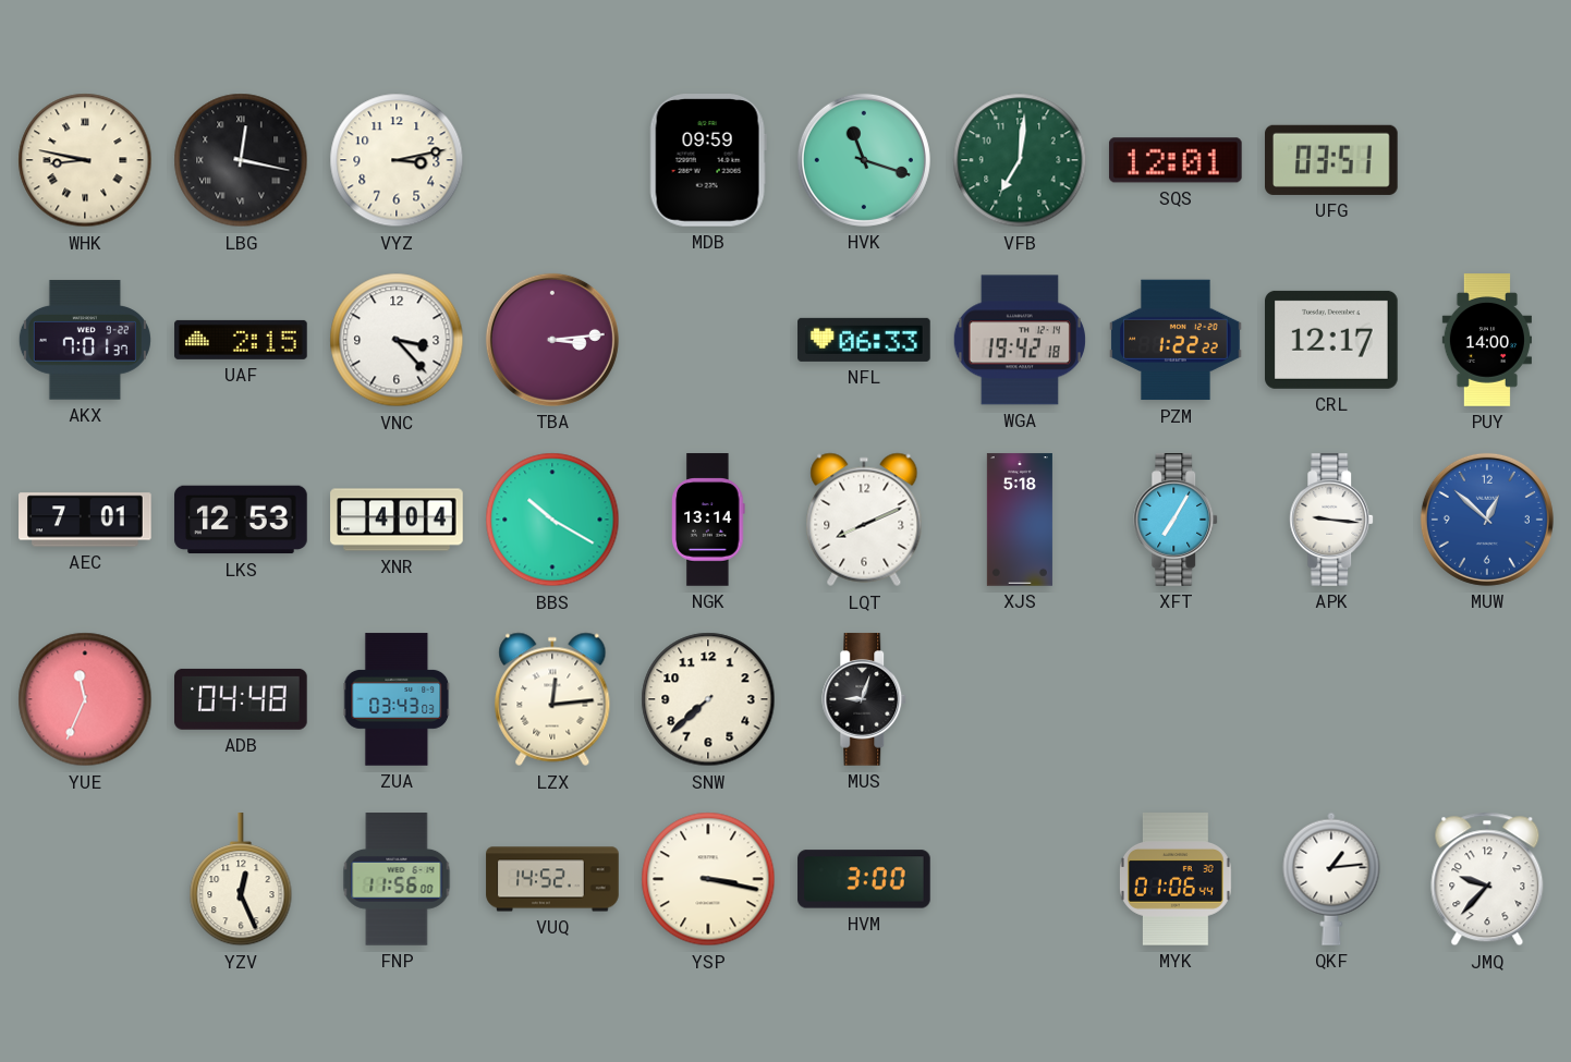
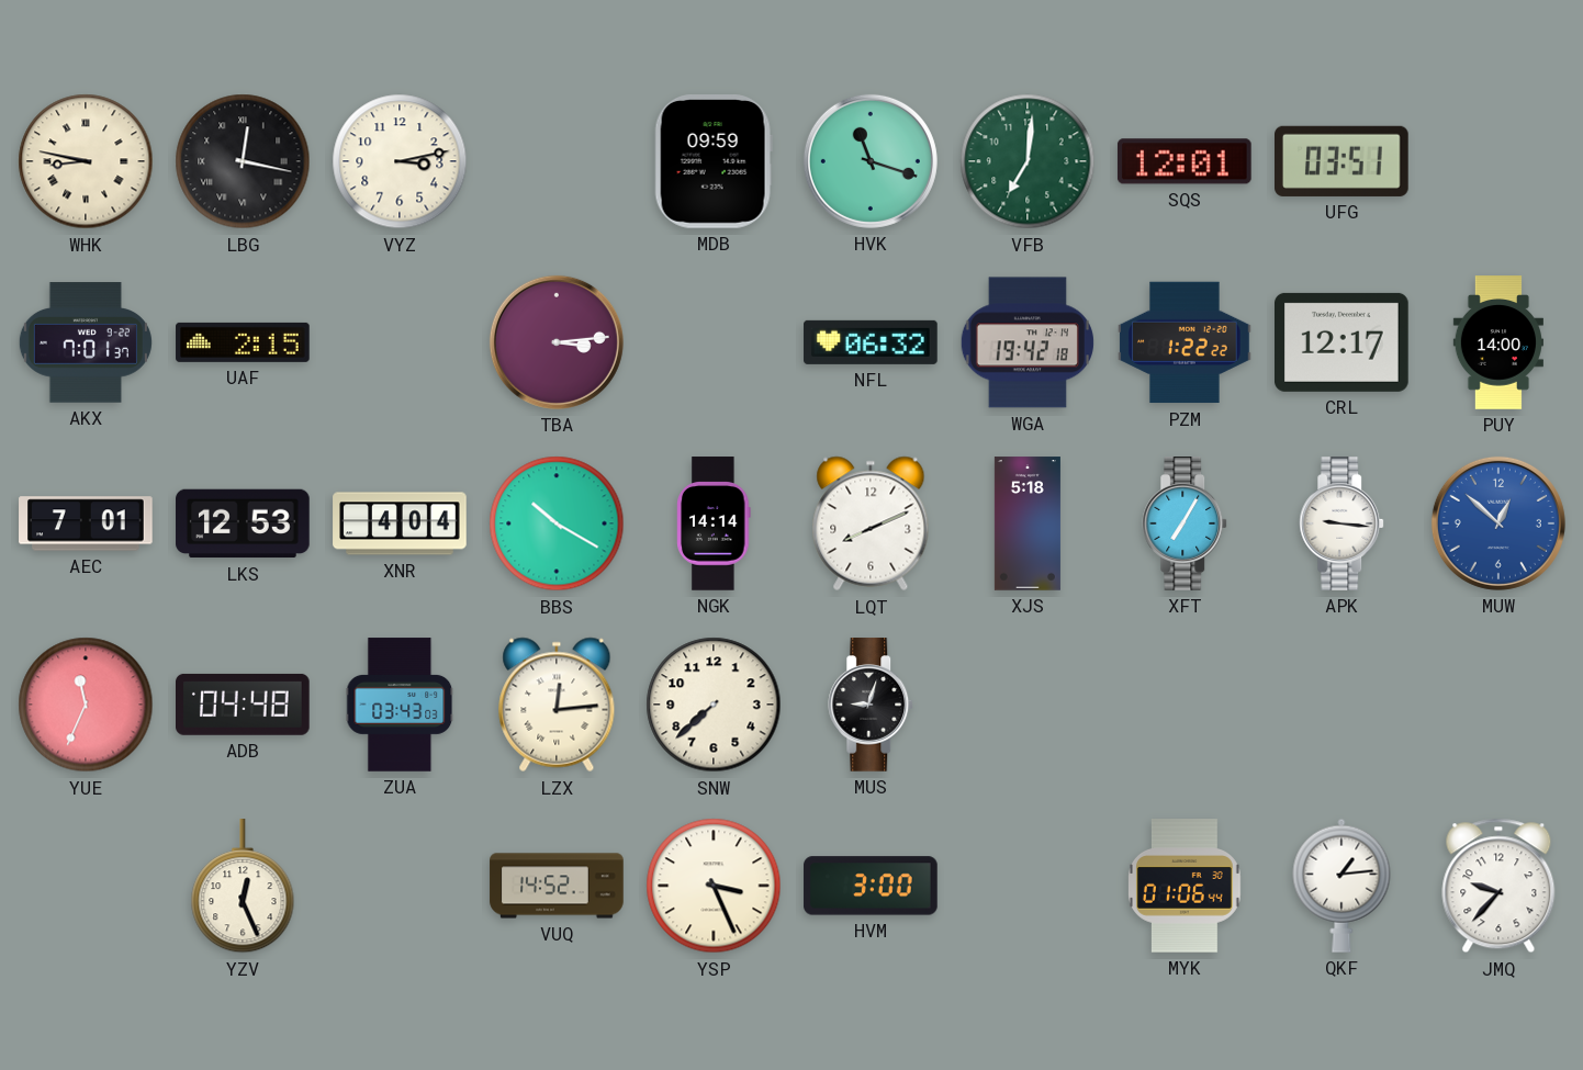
VNC: 3:23 -> none
NFL: 06:33 -> 06:32
NGK: 13:14 -> 14:14
FNP: 11:56 -> none
YSP: 3:17 -> 3:26
